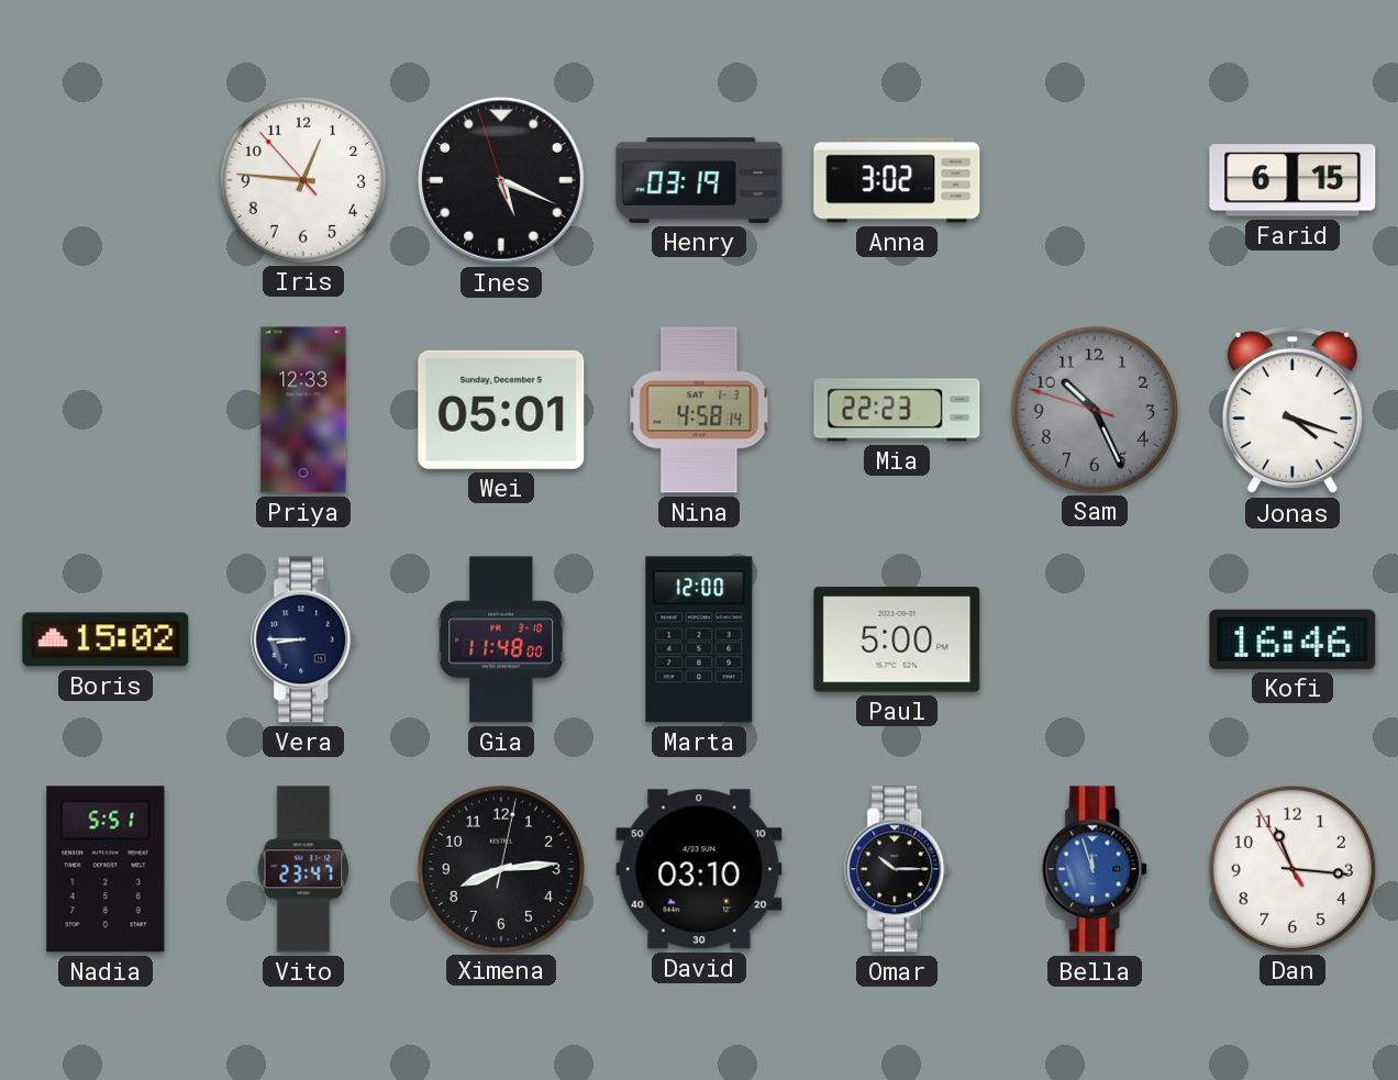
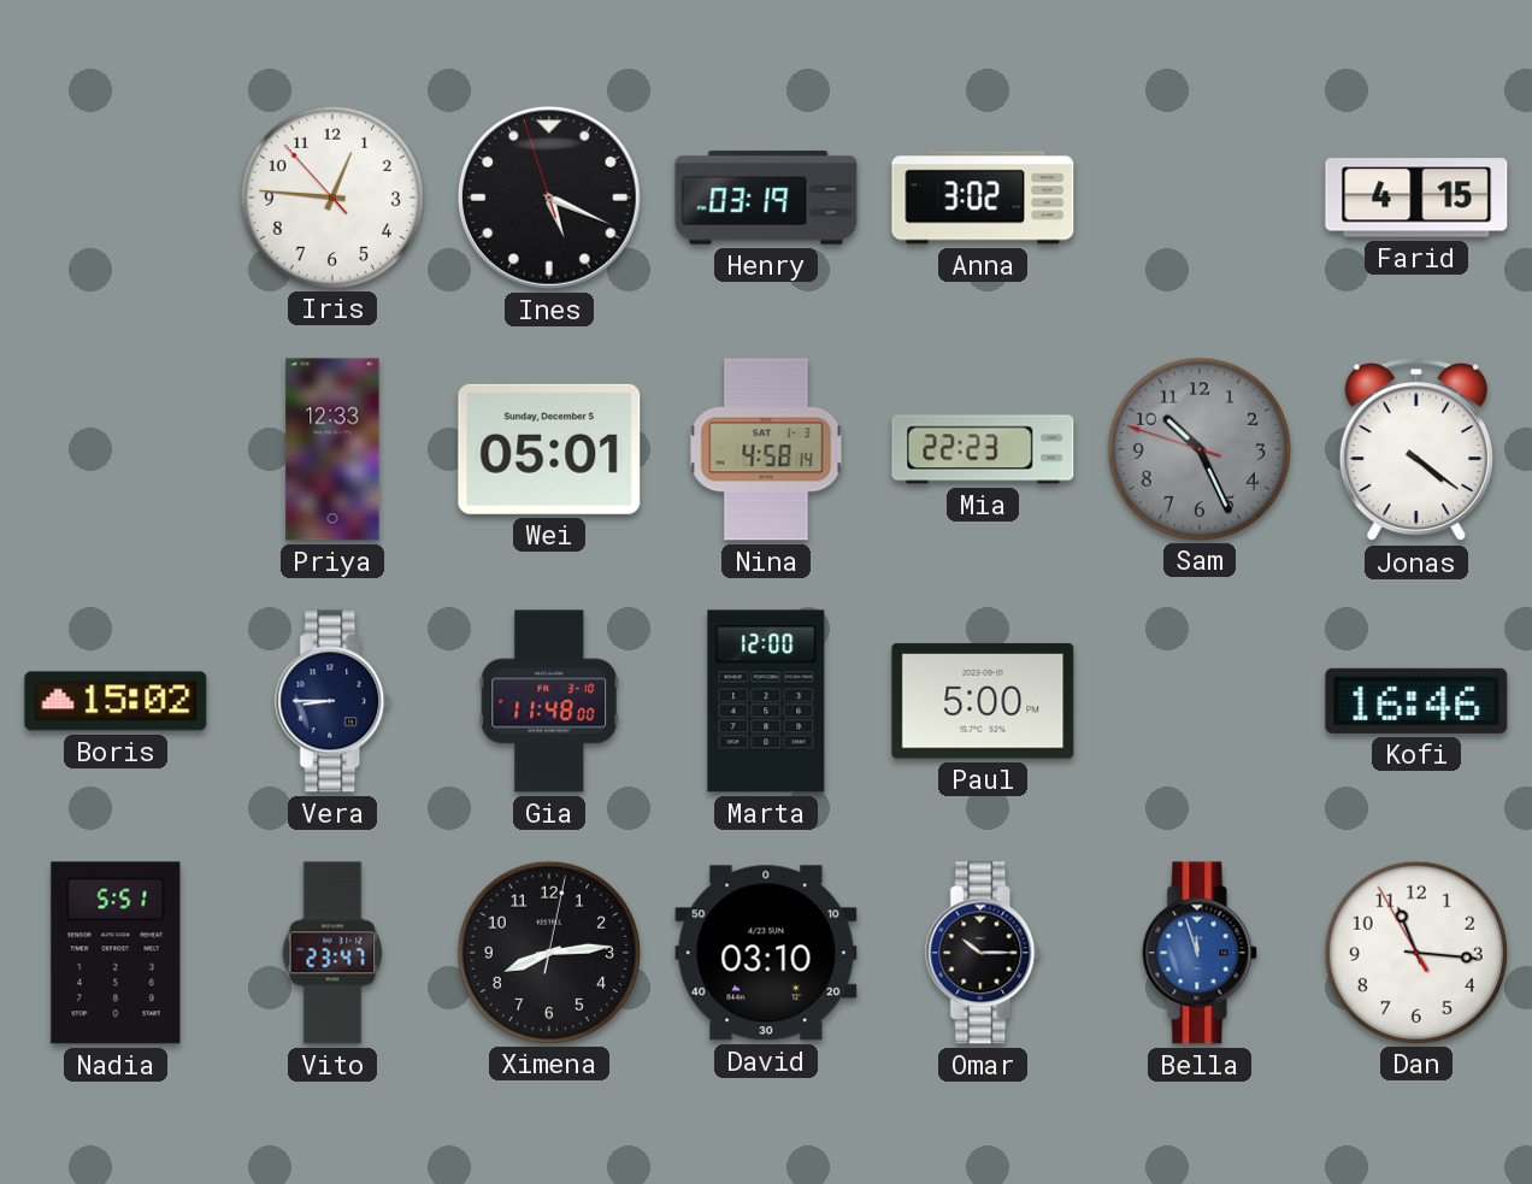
Farid: 6:15 -> 4:15
Jonas: 4:18 -> 4:21
